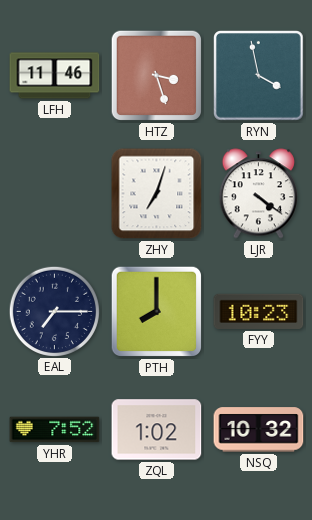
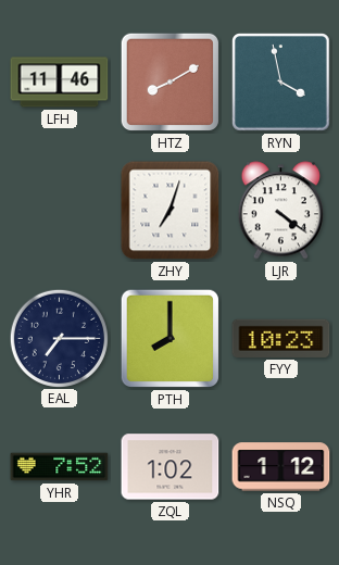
HTZ: 3:27 -> 8:10
NSQ: 10:32 -> 1:12
